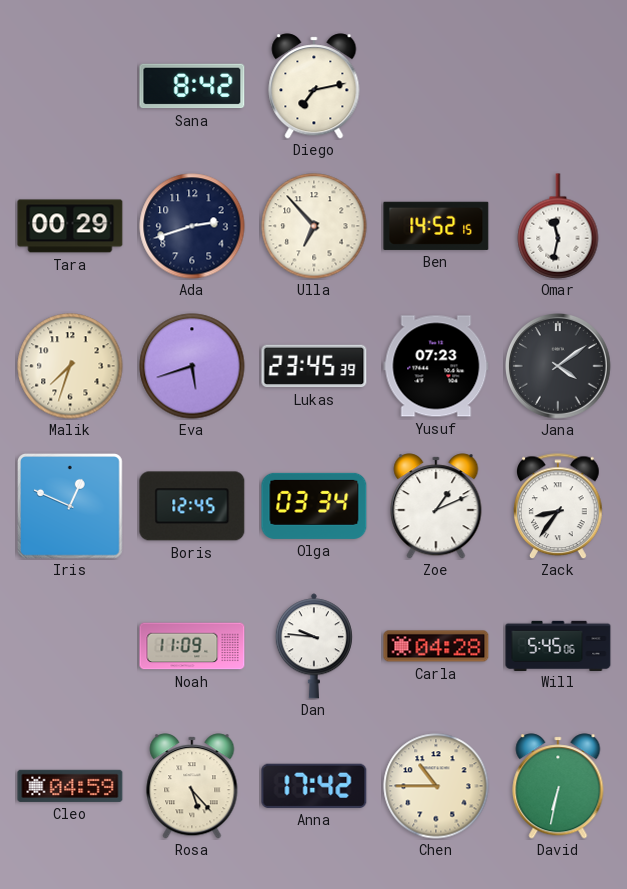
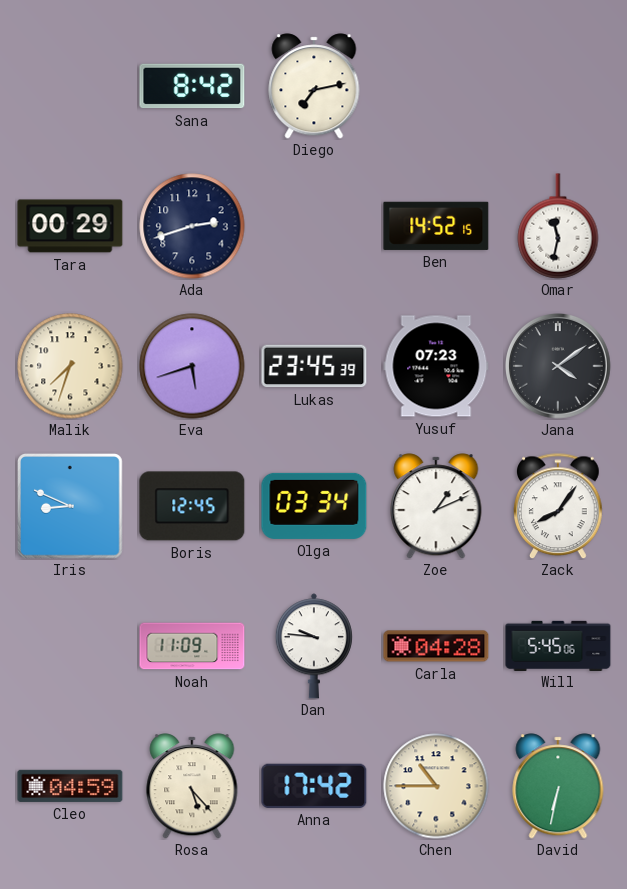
Ulla: 6:53 -> none
Iris: 12:49 -> 8:49
Zack: 8:36 -> 8:06
